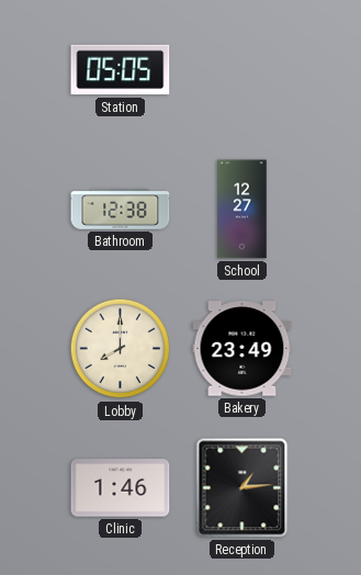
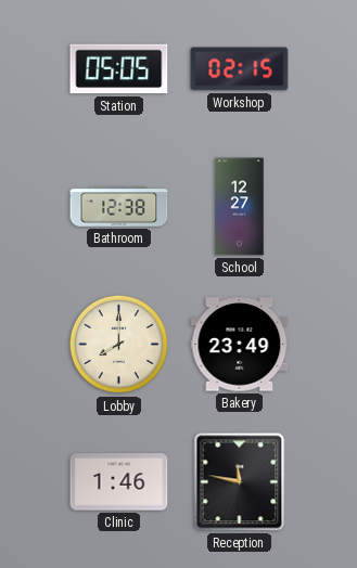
Workshop: none -> 02:15
Reception: 1:14 -> 11:47
